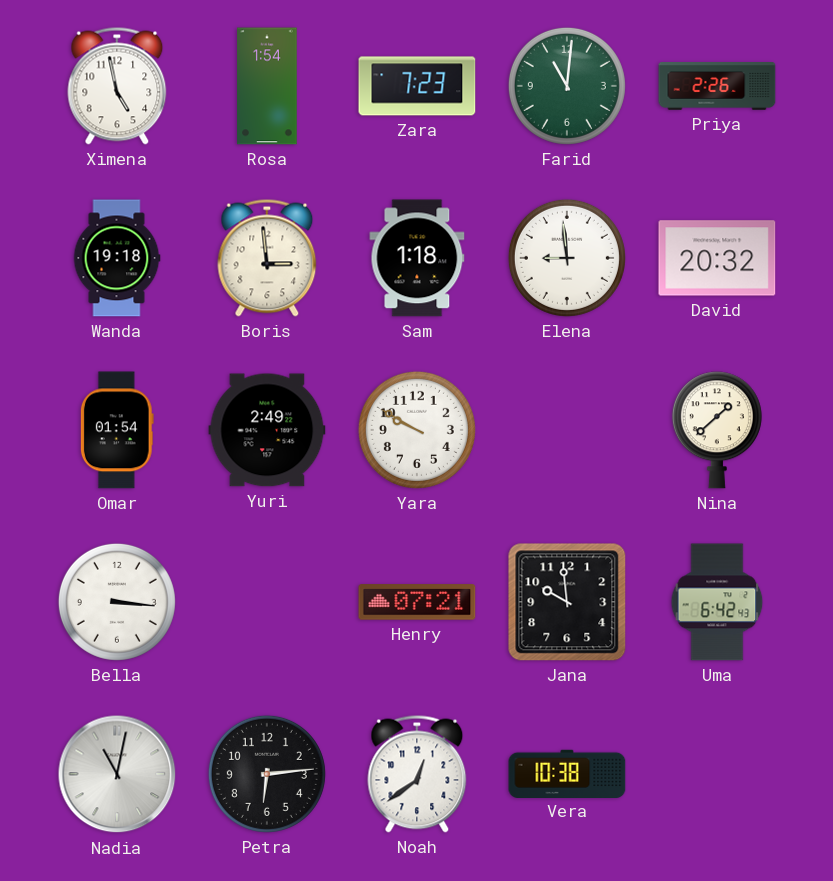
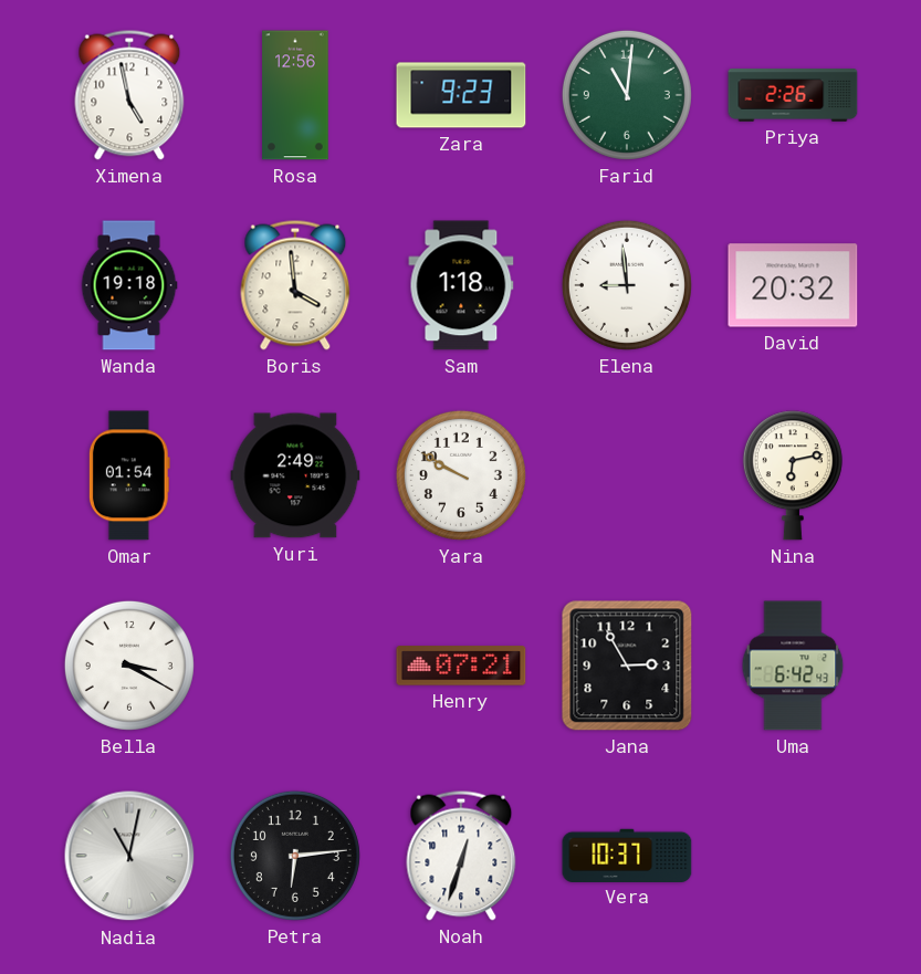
Rosa: 1:54 -> 12:56
Zara: 7:23 -> 9:23
Boris: 2:59 -> 3:59
Nina: 1:38 -> 6:13
Bella: 3:16 -> 3:20
Jana: 9:59 -> 2:55
Noah: 12:39 -> 12:33
Vera: 10:38 -> 10:37
